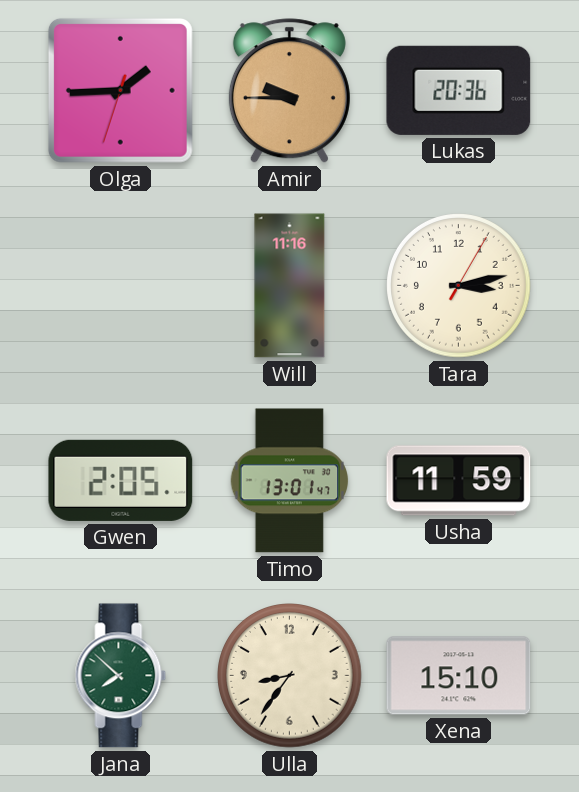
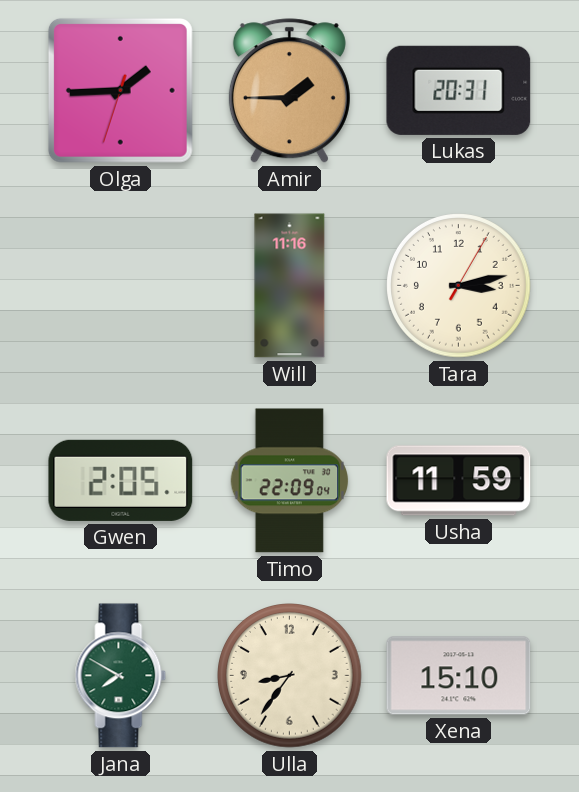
Amir: 9:45 -> 1:45
Lukas: 20:36 -> 20:31
Timo: 13:01 -> 22:09
Jana: 7:52 -> 7:50
